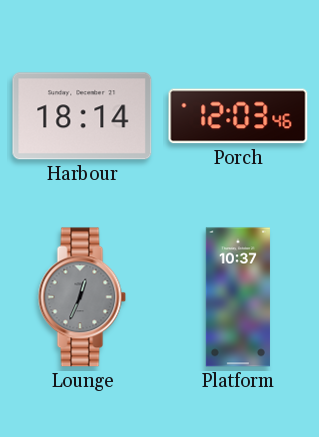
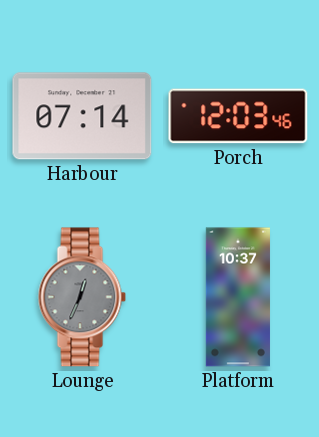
Harbour: 18:14 -> 07:14
